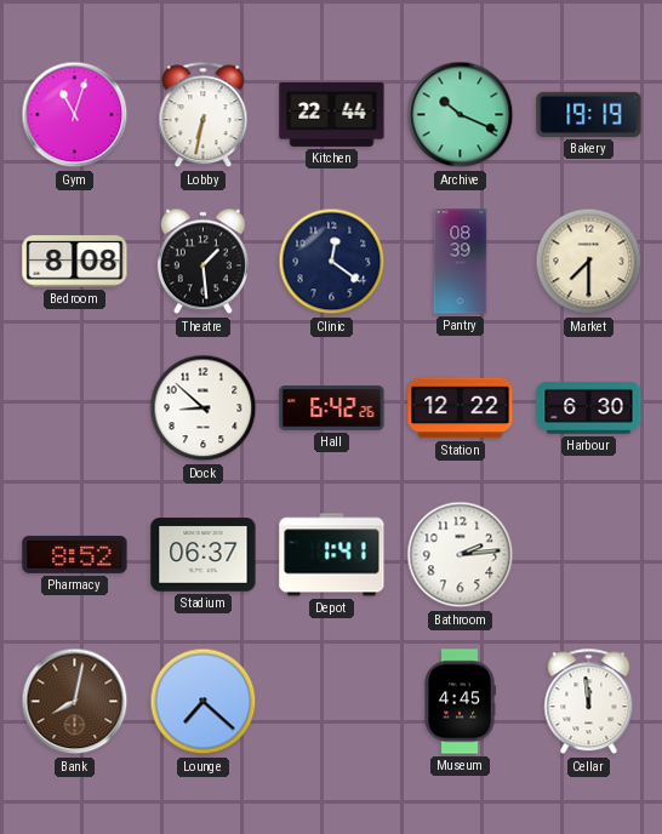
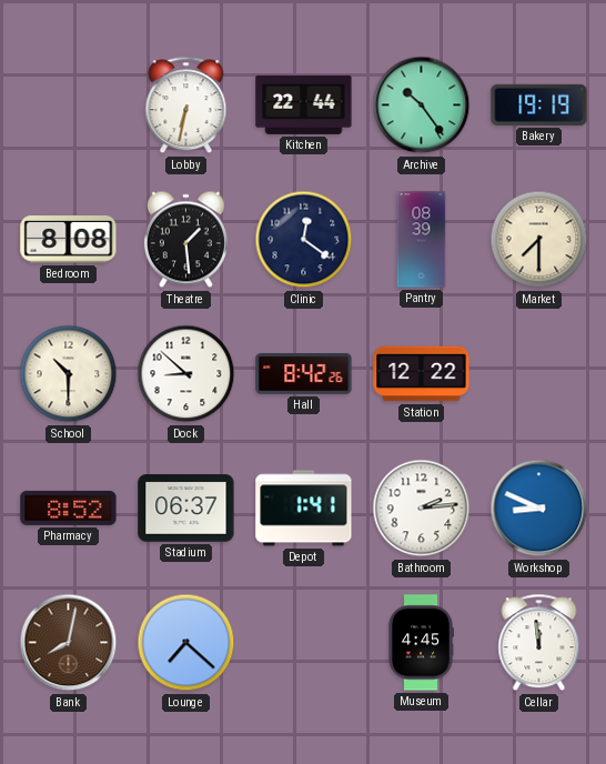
Gym: 11:03 -> none
Archive: 10:19 -> 10:24
School: none -> 10:30
Hall: 6:42 -> 8:42
Harbour: 6:30 -> none
Workshop: none -> 8:49
